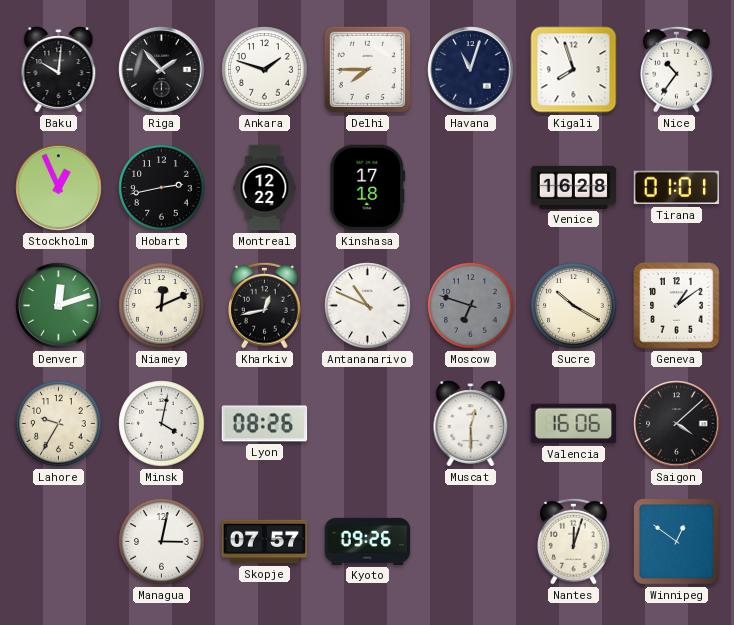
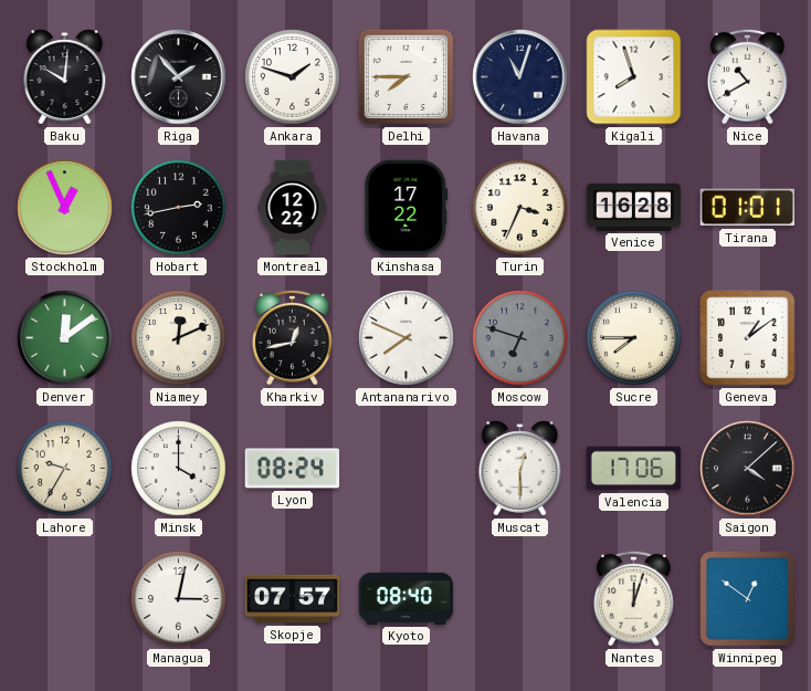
Nice: 10:36 -> 10:40
Kinshasa: 17:18 -> 17:22
Turin: none -> 3:34
Denver: 12:12 -> 12:09
Antananarivo: 10:49 -> 7:49
Sucre: 10:20 -> 7:45
Minsk: 4:02 -> 4:00
Lyon: 08:26 -> 08:24
Valencia: 16:06 -> 17:06
Kyoto: 09:26 -> 08:40
